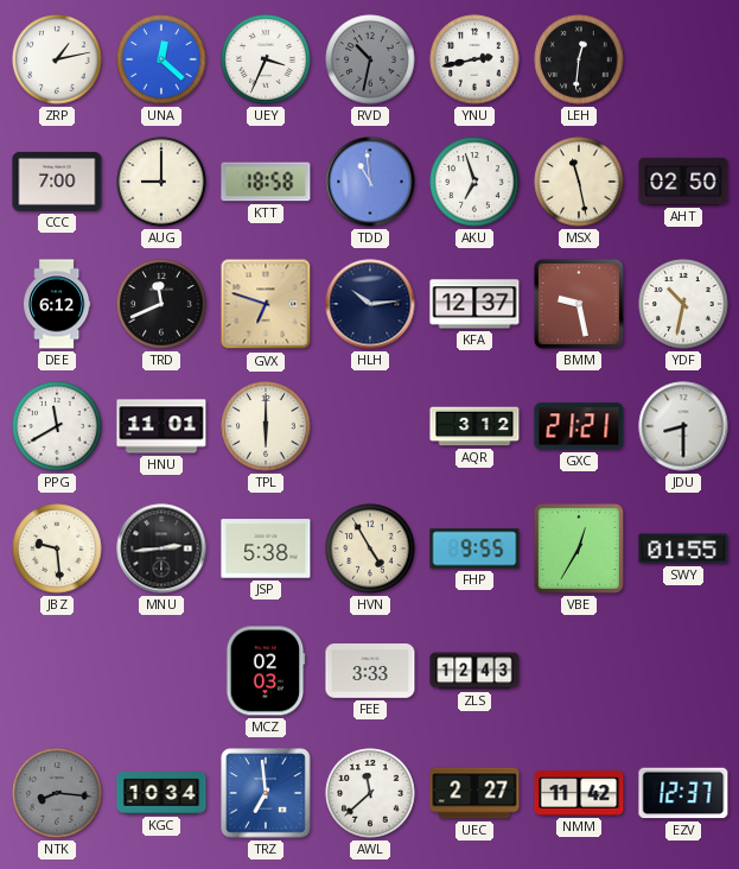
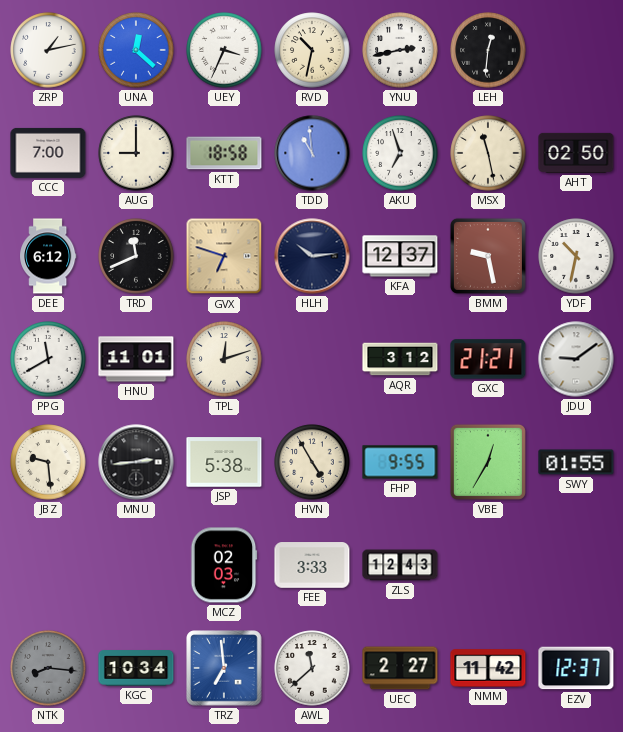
RVD dial: grey -> cream
TPL: 6:00 -> 12:12
JDU: 8:30 -> 9:09
